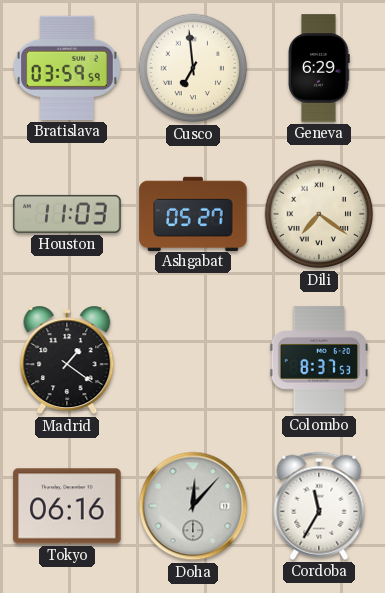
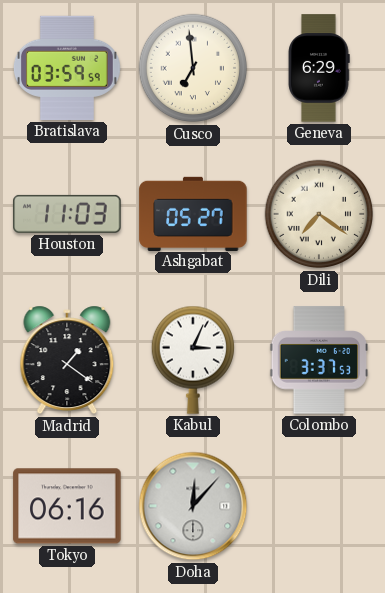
Kabul: none -> 3:04
Colombo: 8:37 -> 3:37
Cordoba: 11:35 -> none
